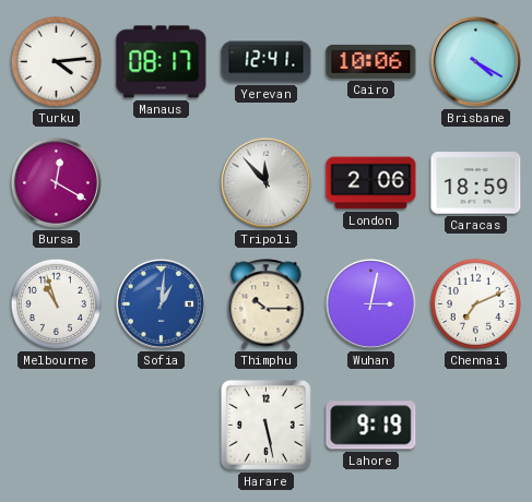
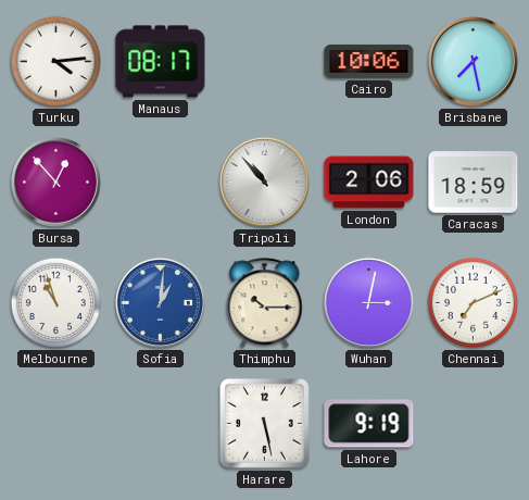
Yerevan: 12:41 -> none
Brisbane: 4:20 -> 7:28
Bursa: 12:20 -> 12:53
Tripoli: 11:53 -> 10:53
